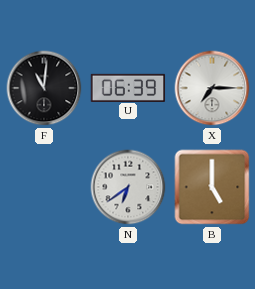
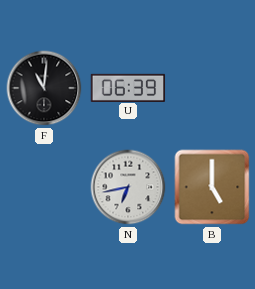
X: 7:15 -> none
N: 6:39 -> 6:43
